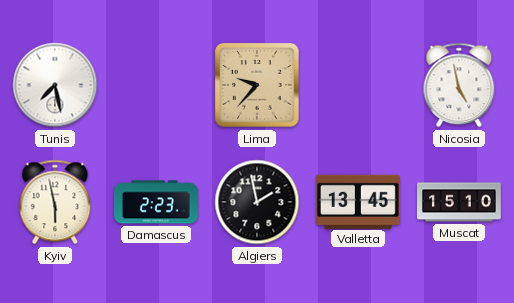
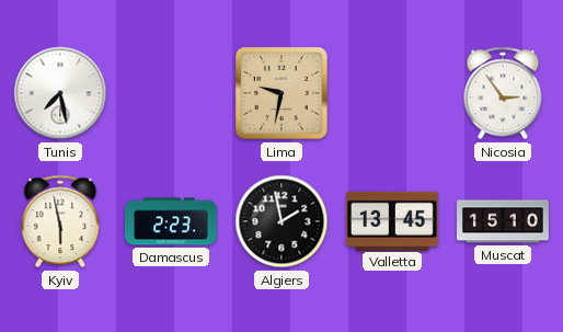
Lima: 9:37 -> 9:32
Nicosia: 4:58 -> 2:54
